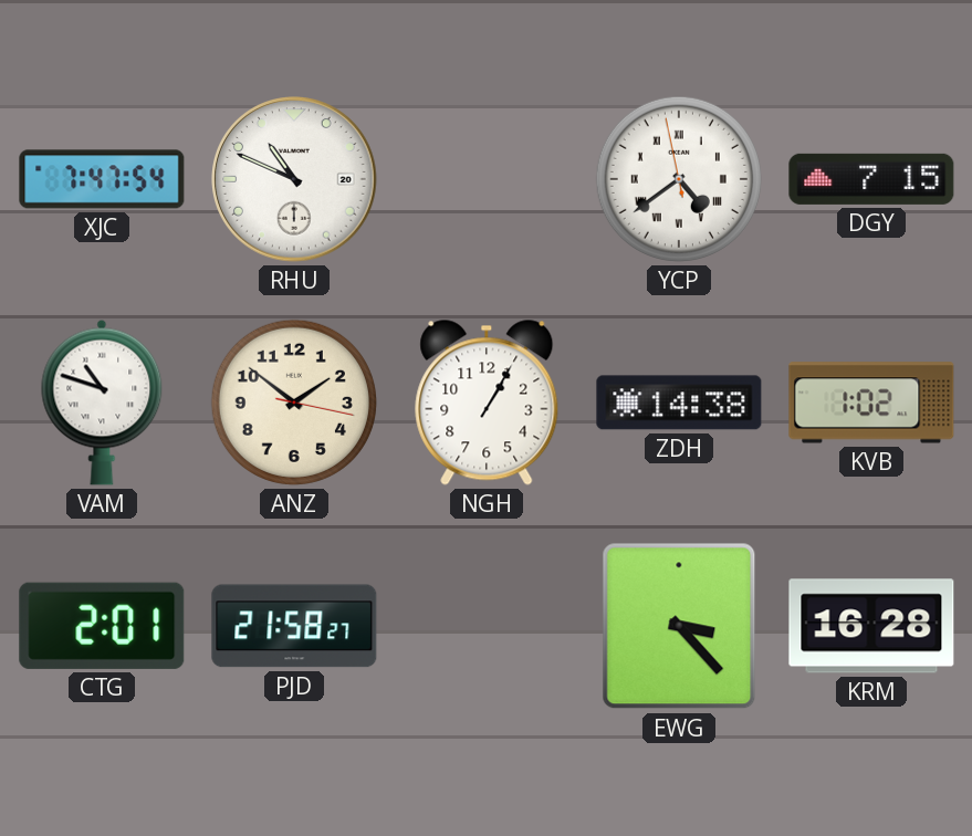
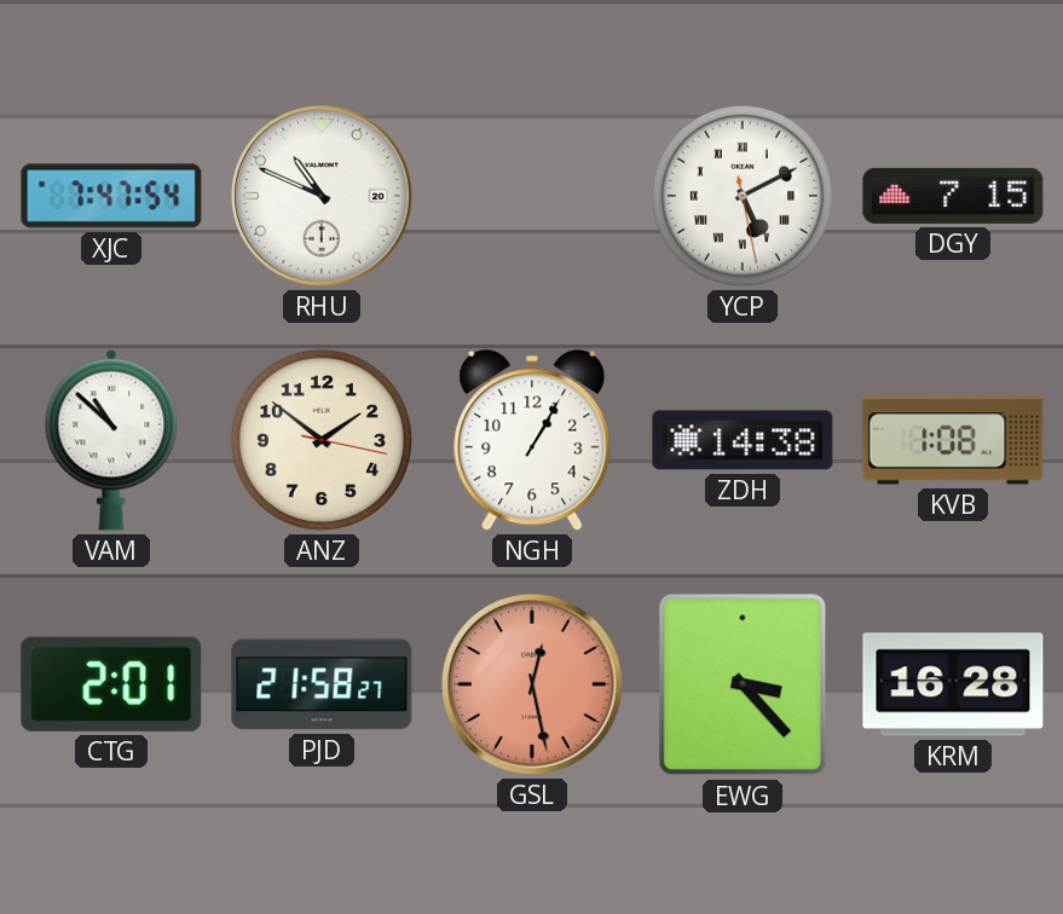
YCP: 4:38 -> 5:10
VAM: 10:48 -> 10:52
KVB: 1:02 -> 1:08
GSL: none -> 12:28
